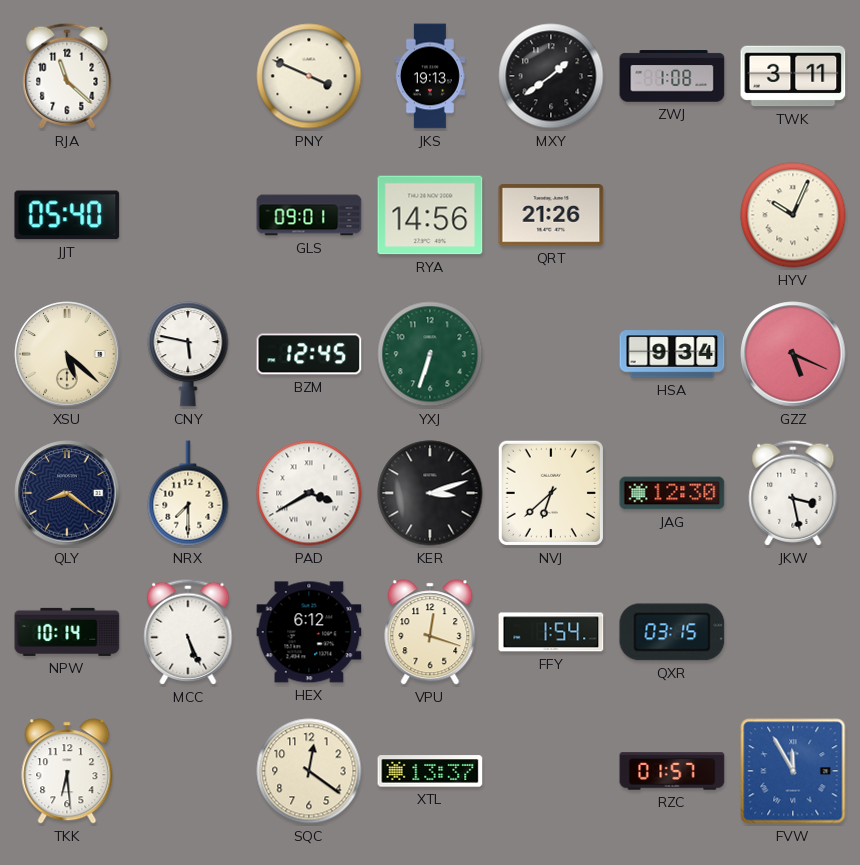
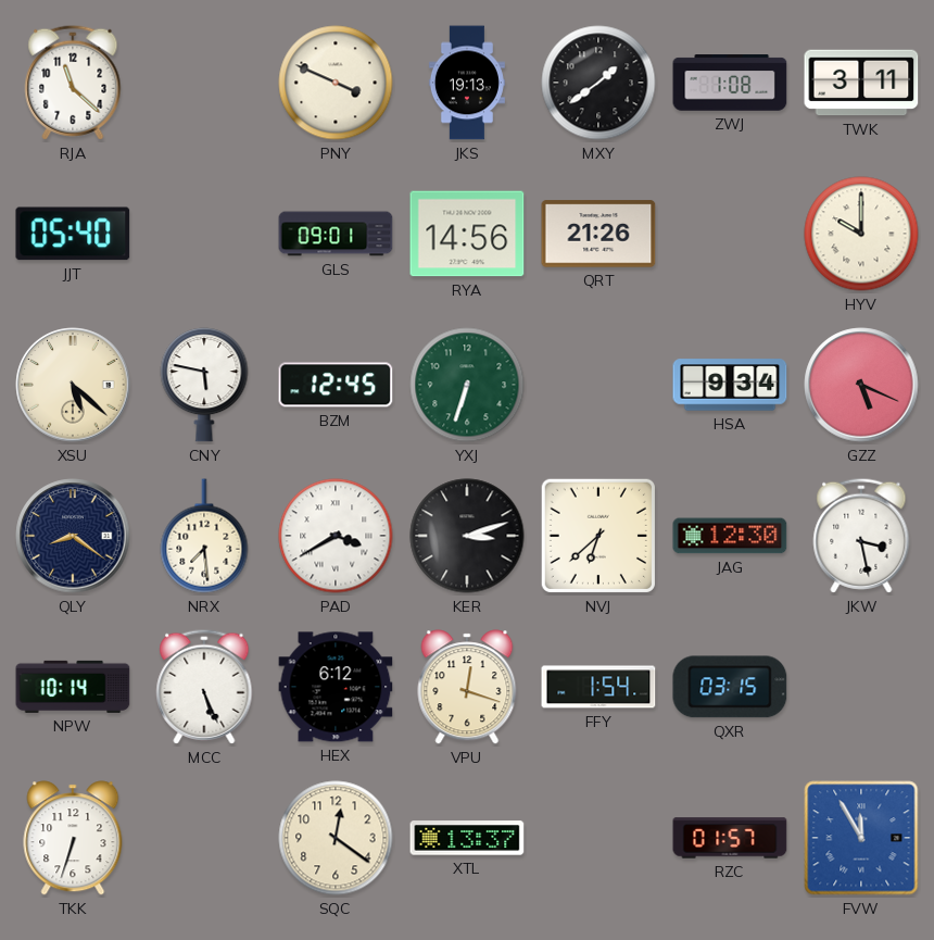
HYV: 10:04 -> 10:00
NRX: 7:30 -> 7:29
TKK: 6:29 -> 6:33
